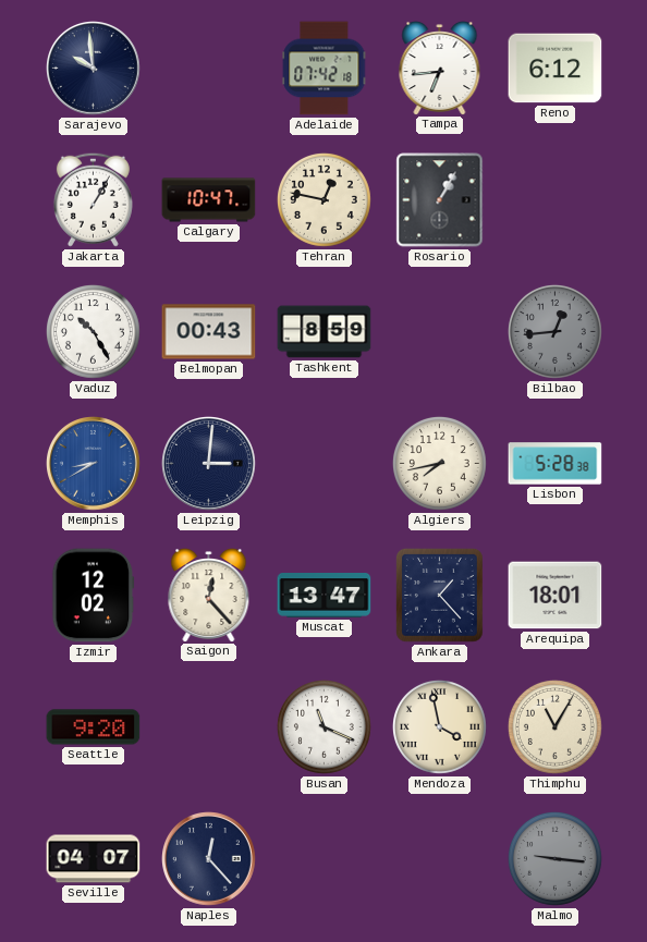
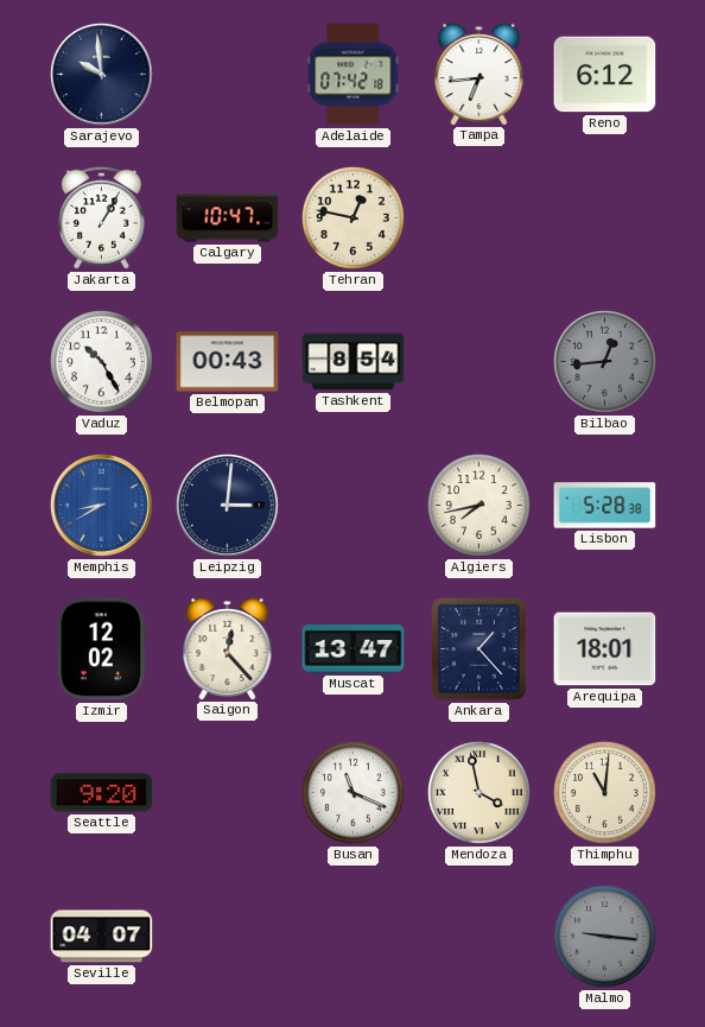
Rosario: 1:05 -> none
Tashkent: 8:59 -> 8:54
Thimphu: 11:05 -> 11:01
Naples: 12:23 -> none
